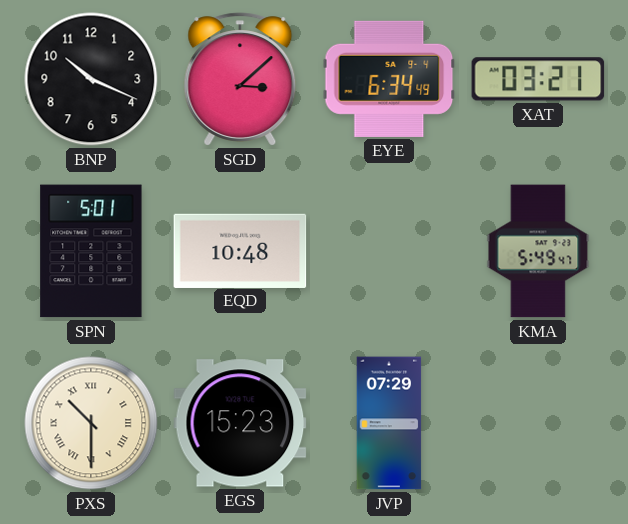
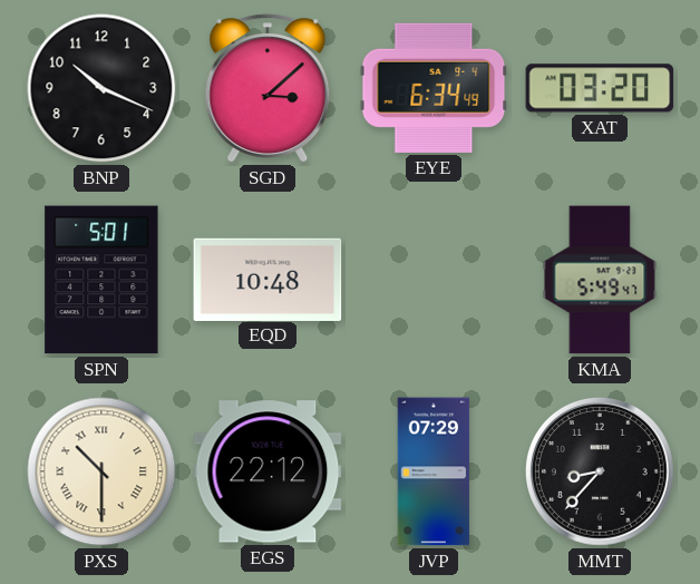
XAT: 03:21 -> 03:20
EGS: 15:23 -> 22:12
MMT: none -> 8:37
